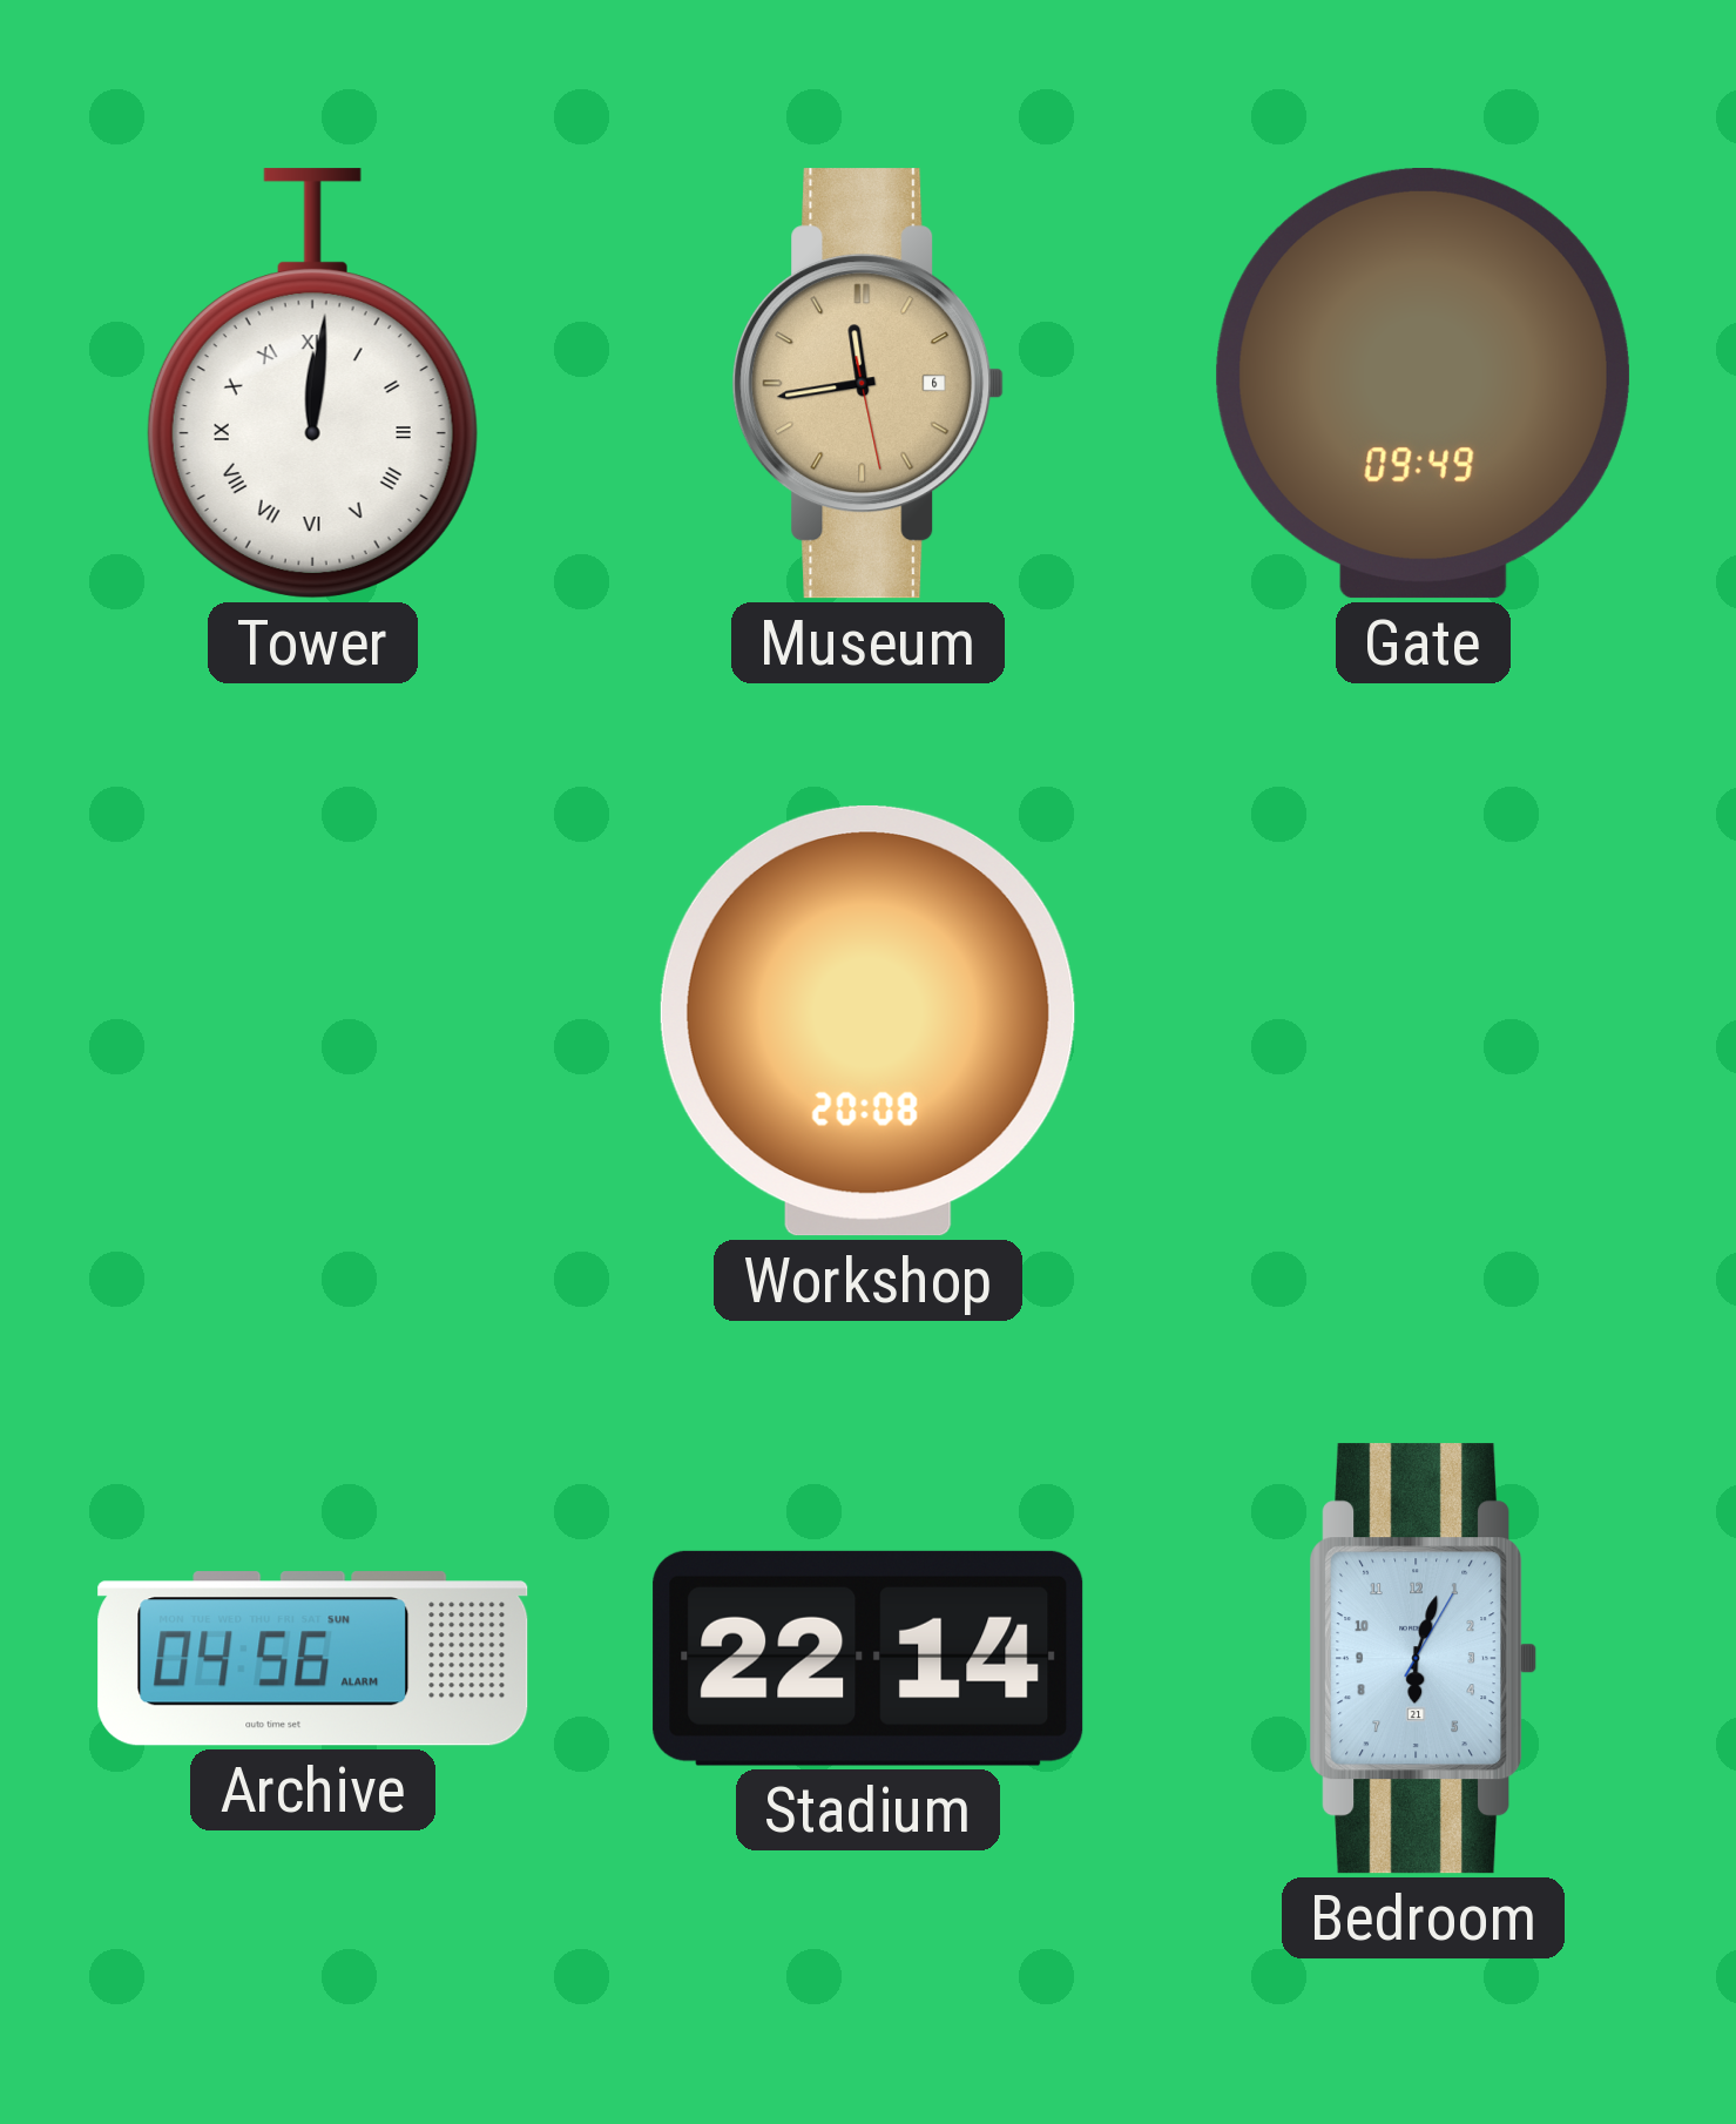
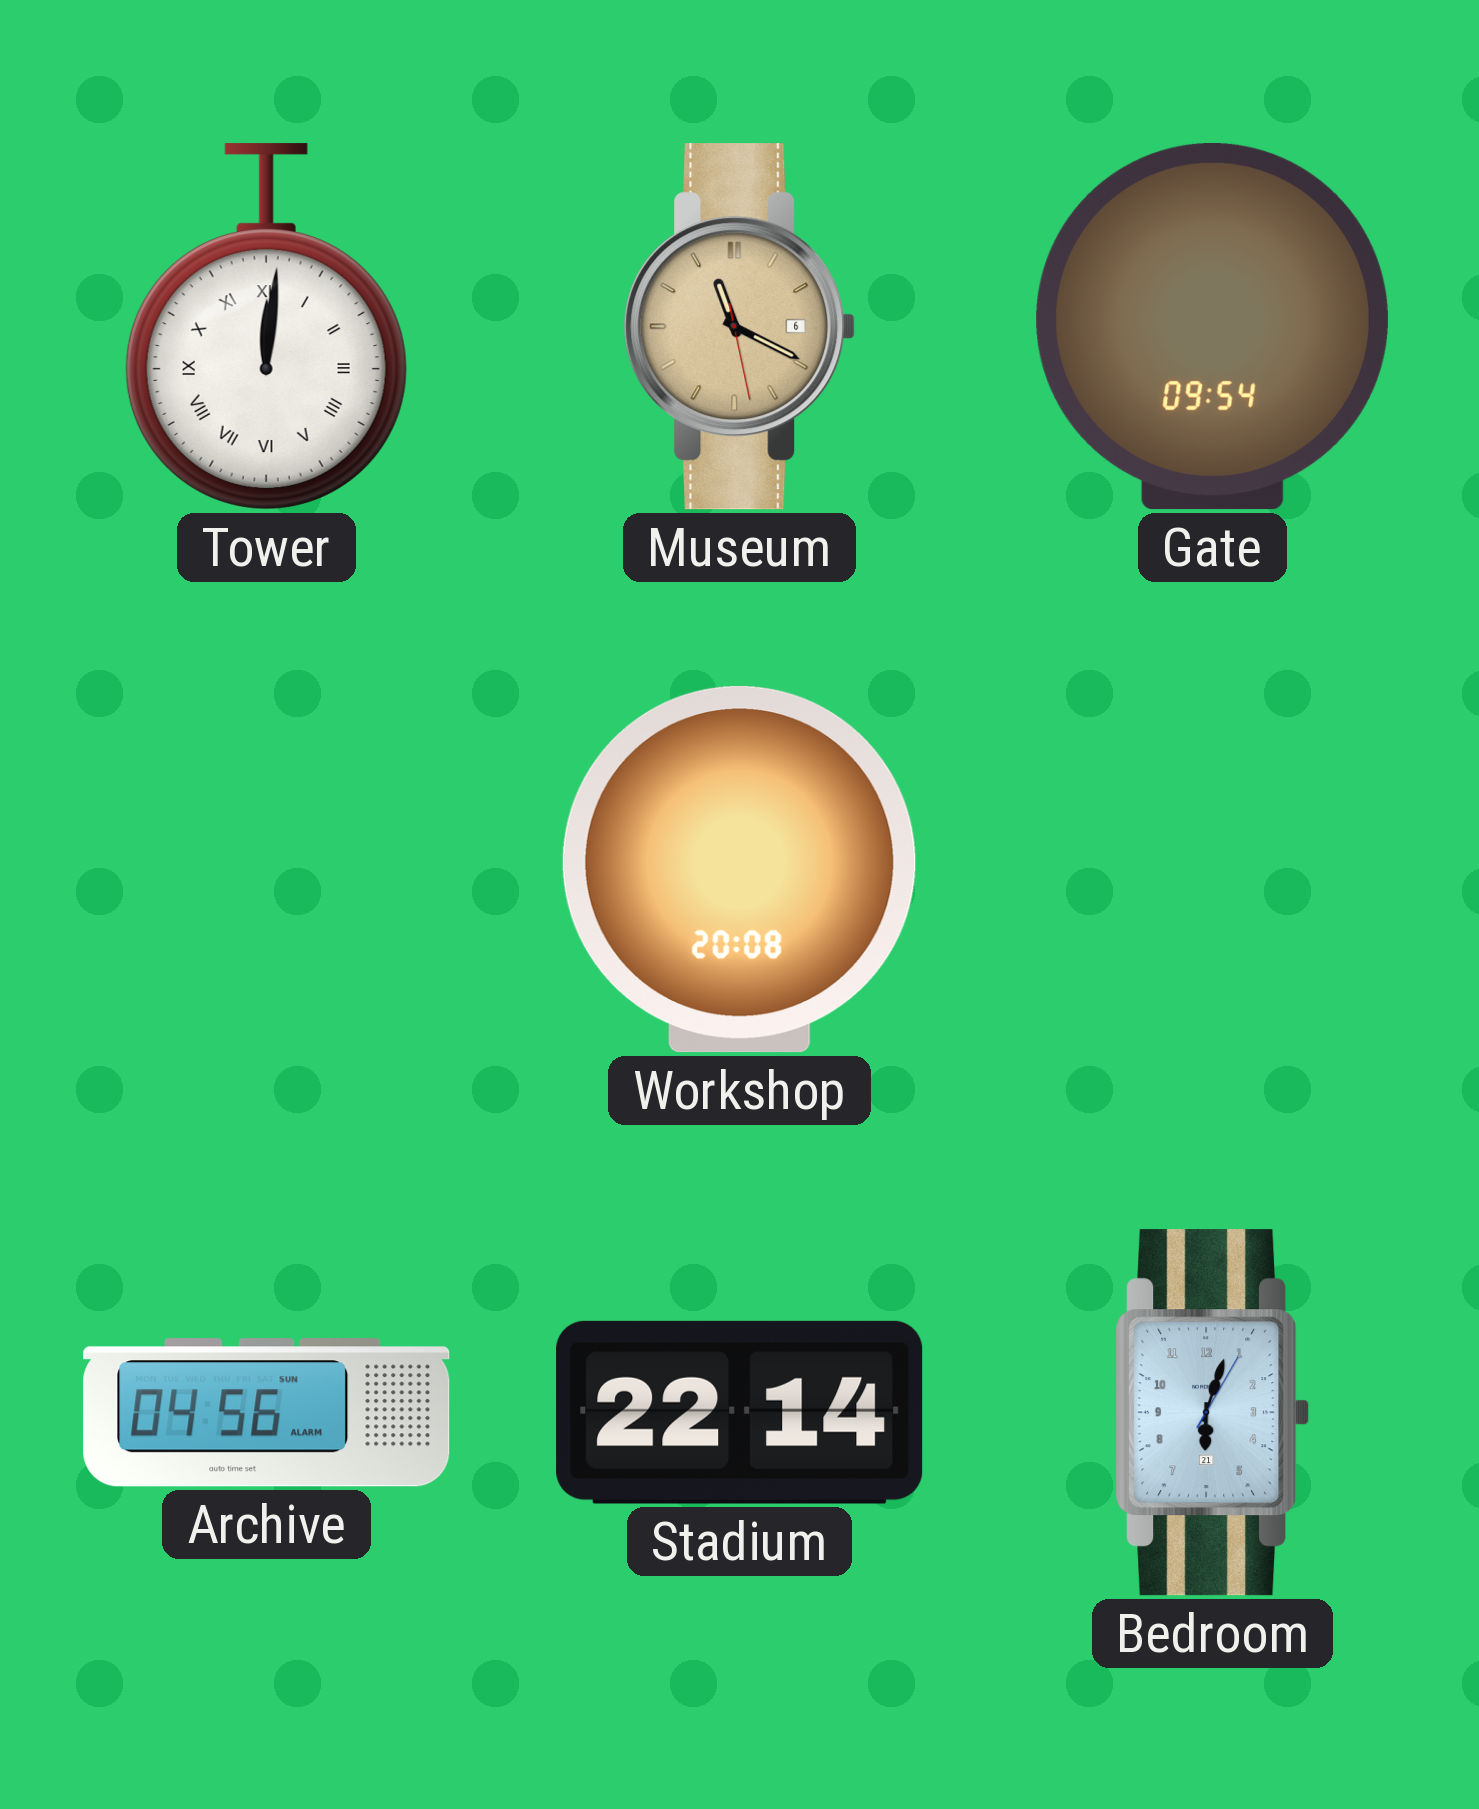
Museum: 11:43 -> 11:19
Gate: 09:49 -> 09:54
